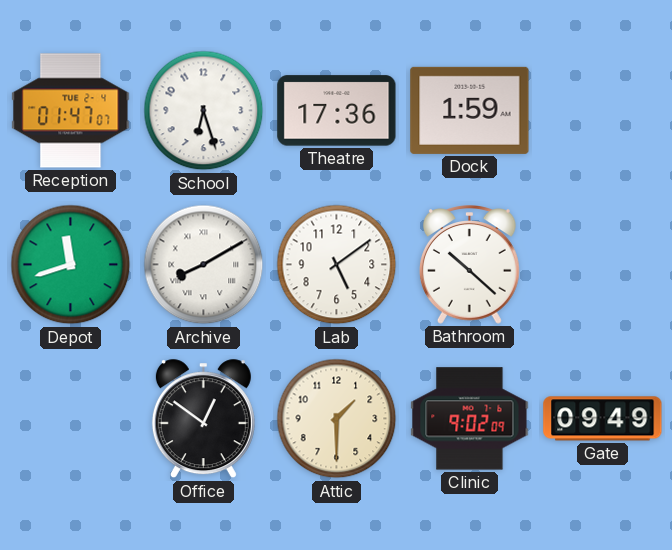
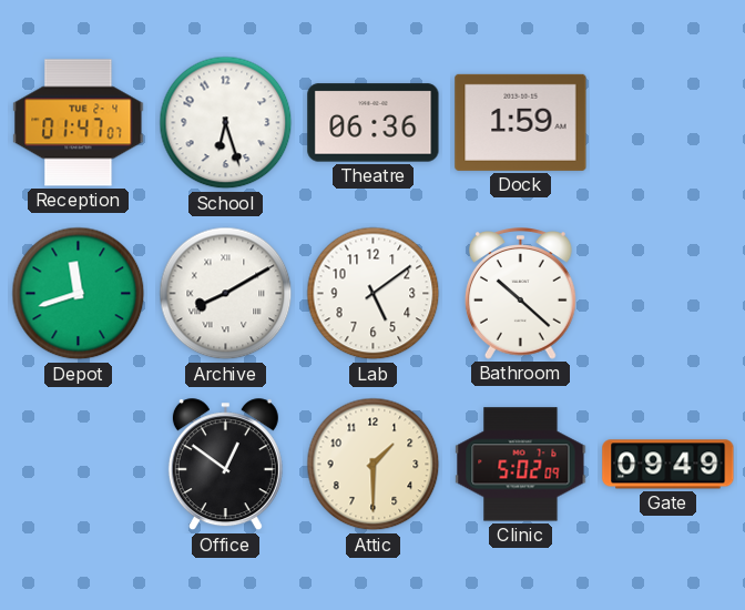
Theatre: 17:36 -> 06:36
Clinic: 9:02 -> 5:02
